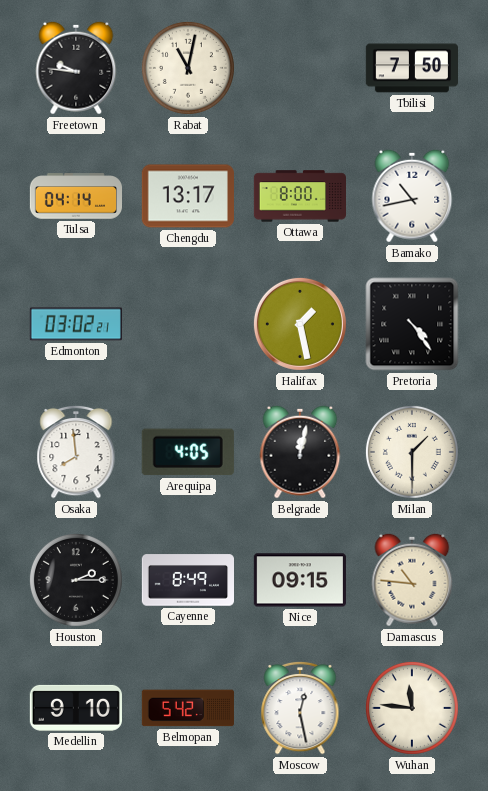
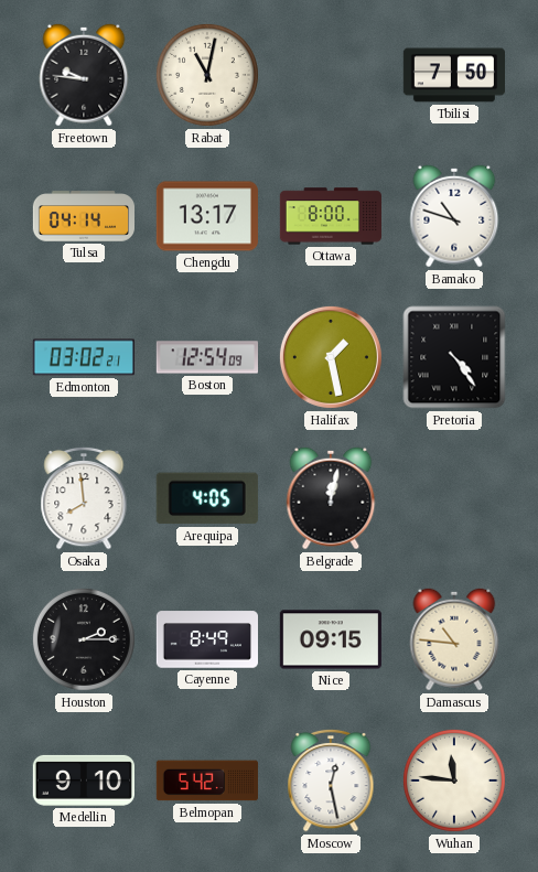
Bamako: 10:43 -> 10:48
Boston: none -> 12:54
Milan: 1:30 -> none
